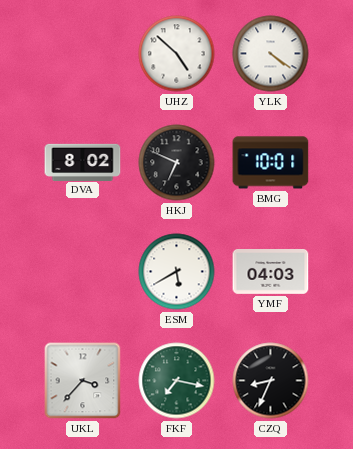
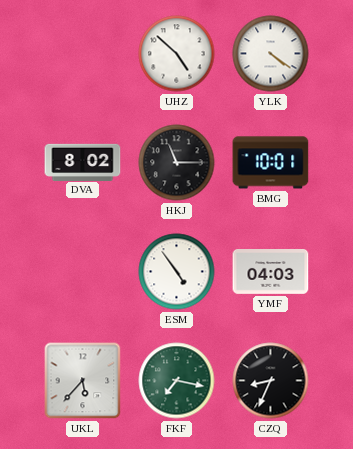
HKJ: 6:49 -> 11:15
ESM: 5:40 -> 4:54
UKL: 3:37 -> 5:37
